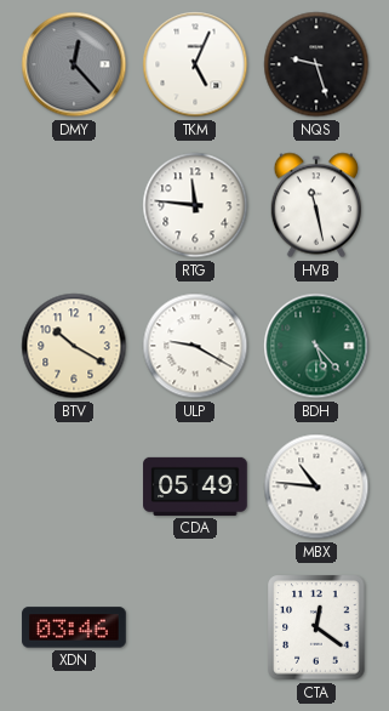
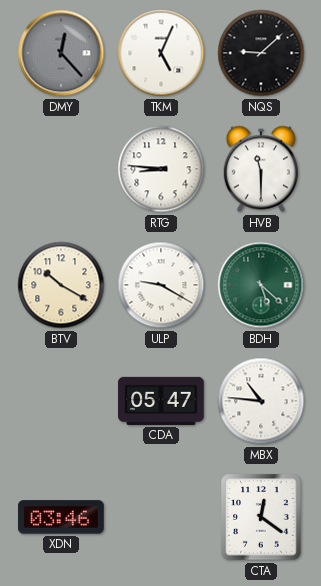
NQS: 9:27 -> 9:08
RTG: 11:46 -> 8:46
HVB: 11:28 -> 11:30
BDH: 5:23 -> 5:22
CDA: 05:49 -> 05:47
